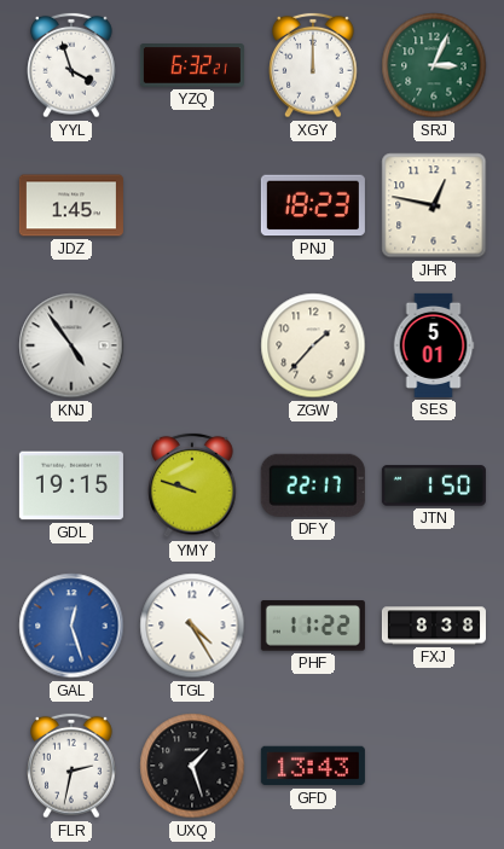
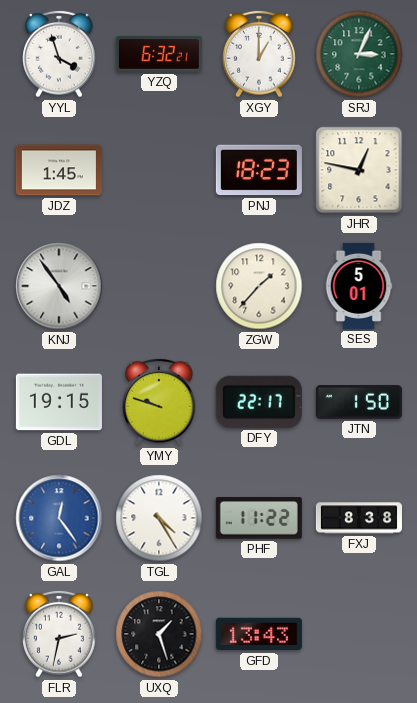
XGY: 12:00 -> 1:00
GAL: 12:27 -> 12:24
